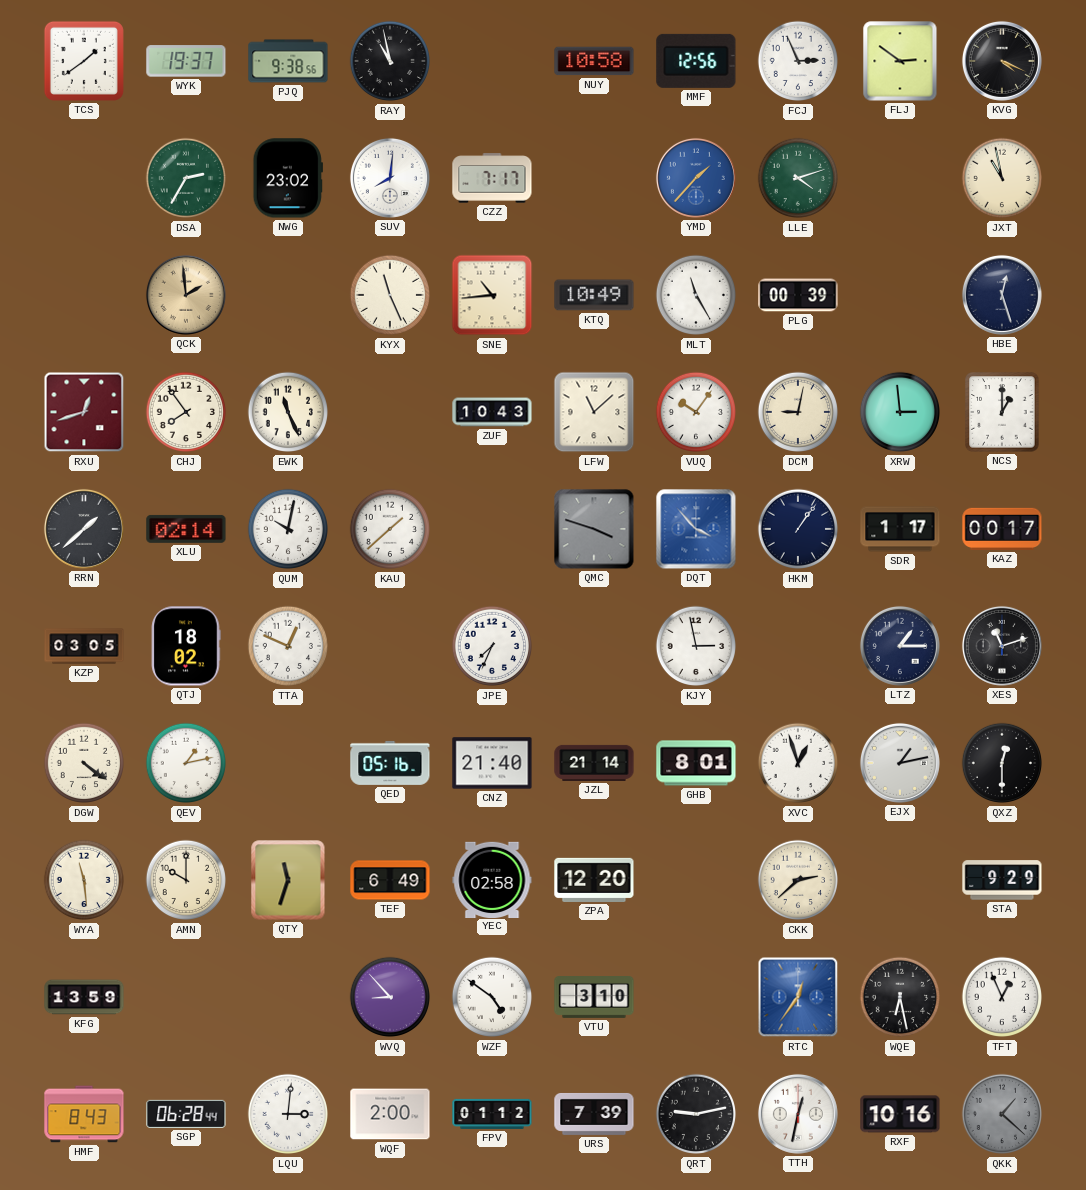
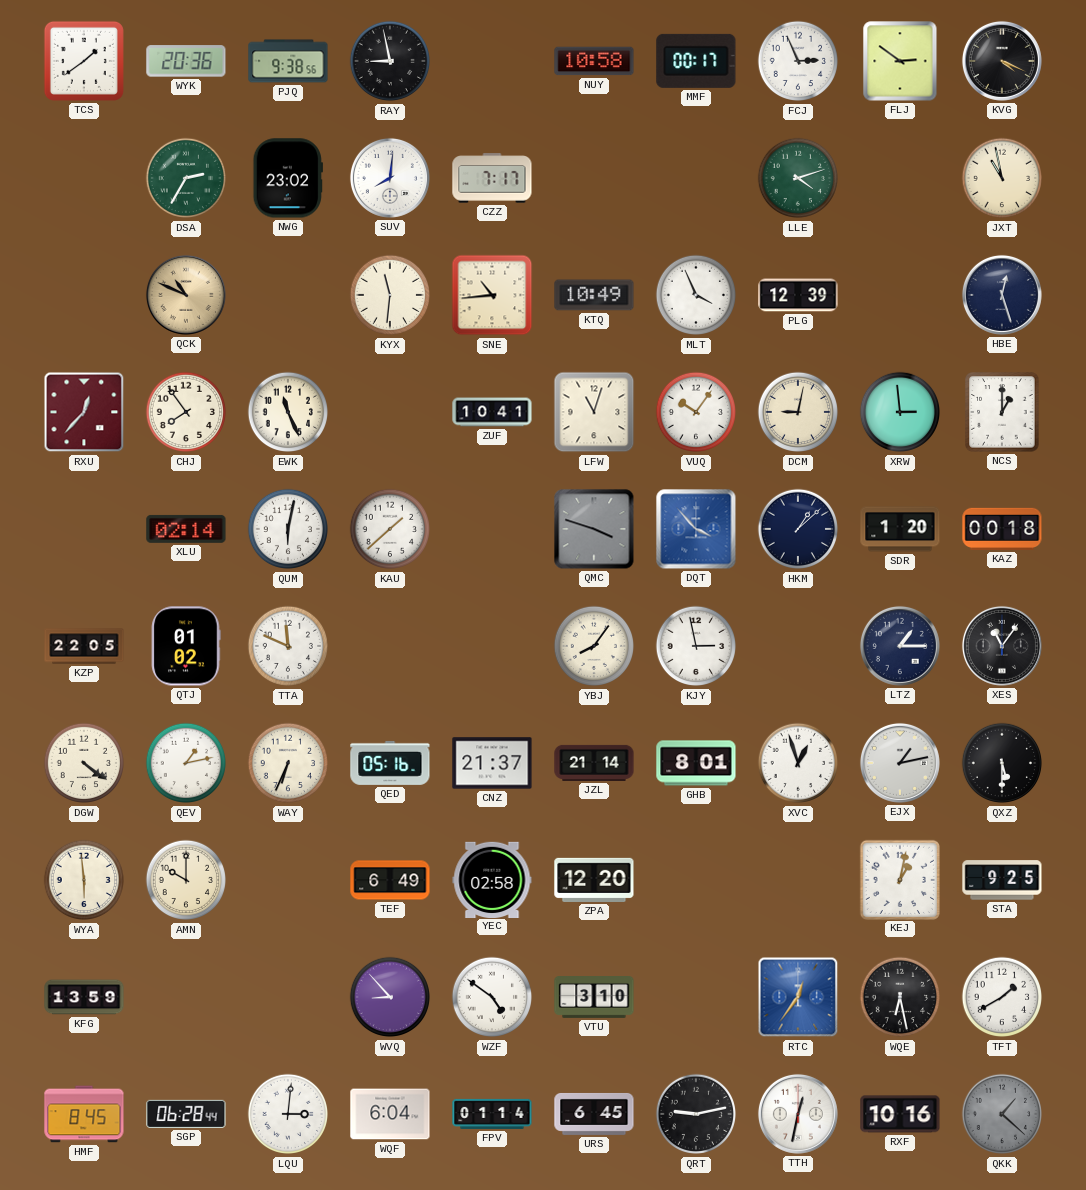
WYK: 19:37 -> 20:36
RAY: 10:58 -> 8:58
MMF: 12:56 -> 00:17
YMD: 1:37 -> none
QCK: 1:59 -> 10:49
KYX: 11:26 -> 11:31
MLT: 11:25 -> 3:56
PLG: 00:39 -> 12:39
RXU: 12:42 -> 12:37
ZUF: 10:43 -> 10:41
LFW: 11:08 -> 11:03
RRN: 1:38 -> none
QUM: 10:02 -> 6:02
HKM: 1:06 -> 1:08
SDR: 1:17 -> 1:20
KAZ: 00:17 -> 00:18
KZP: 03:05 -> 22:05
QTJ: 18:02 -> 01:02
TTA: 12:49 -> 11:49
JPE: 7:34 -> none
YBJ: none -> 8:06
XES: 11:12 -> 11:06
WAY: none -> 6:34
CNZ: 21:40 -> 21:37
QXZ: 12:30 -> 5:30
WYA: 11:29 -> 5:59
QTY: 11:33 -> none
CKK: 2:38 -> none
KEJ: none -> 1:02
STA: 9:29 -> 9:25
TFT: 12:56 -> 1:40
HMF: 8:43 -> 8:45
WQF: 2:00 -> 6:04
FPV: 01:12 -> 01:14
URS: 7:39 -> 6:45
